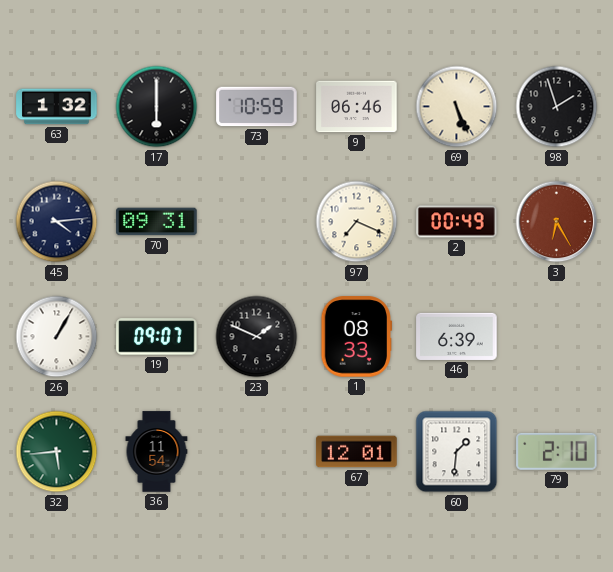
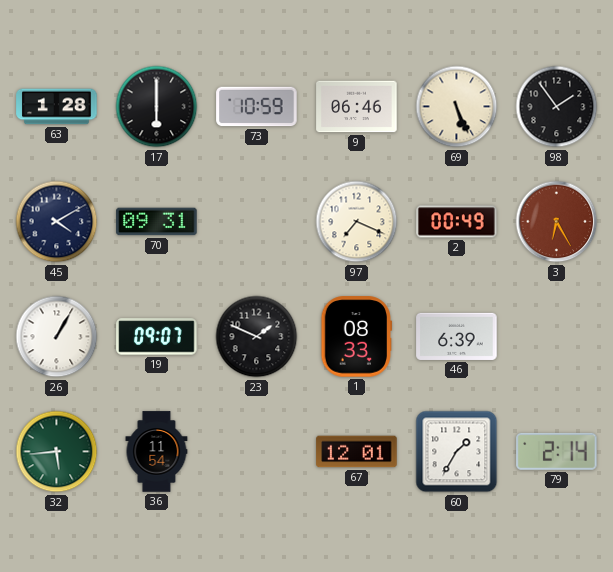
63: 1:32 -> 1:28
98: 1:57 -> 1:54
45: 4:14 -> 4:10
60: 1:31 -> 1:35
79: 2:10 -> 2:14
